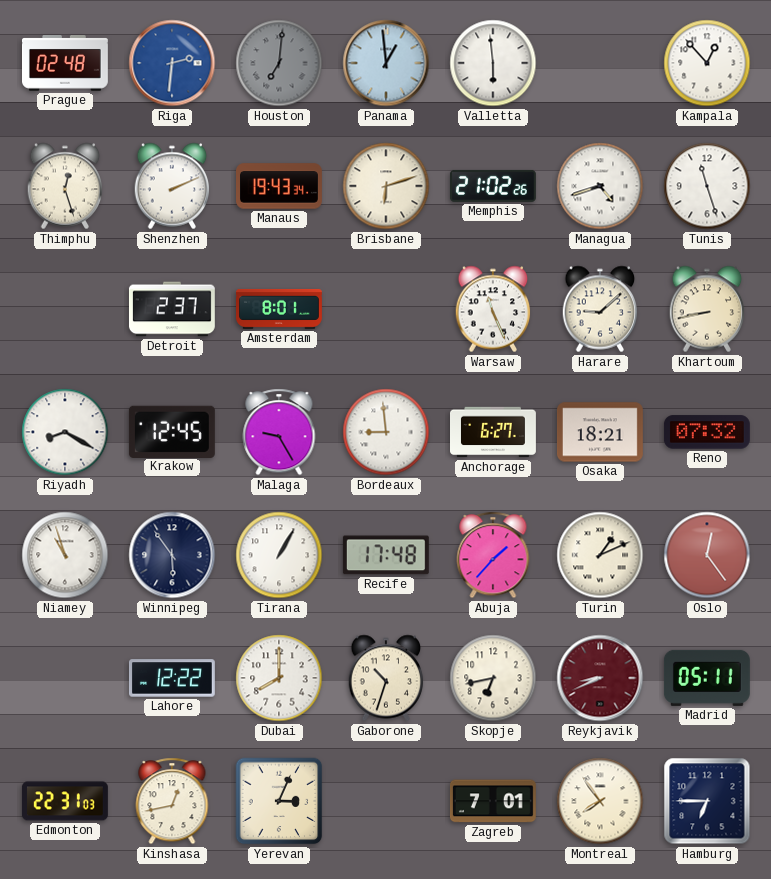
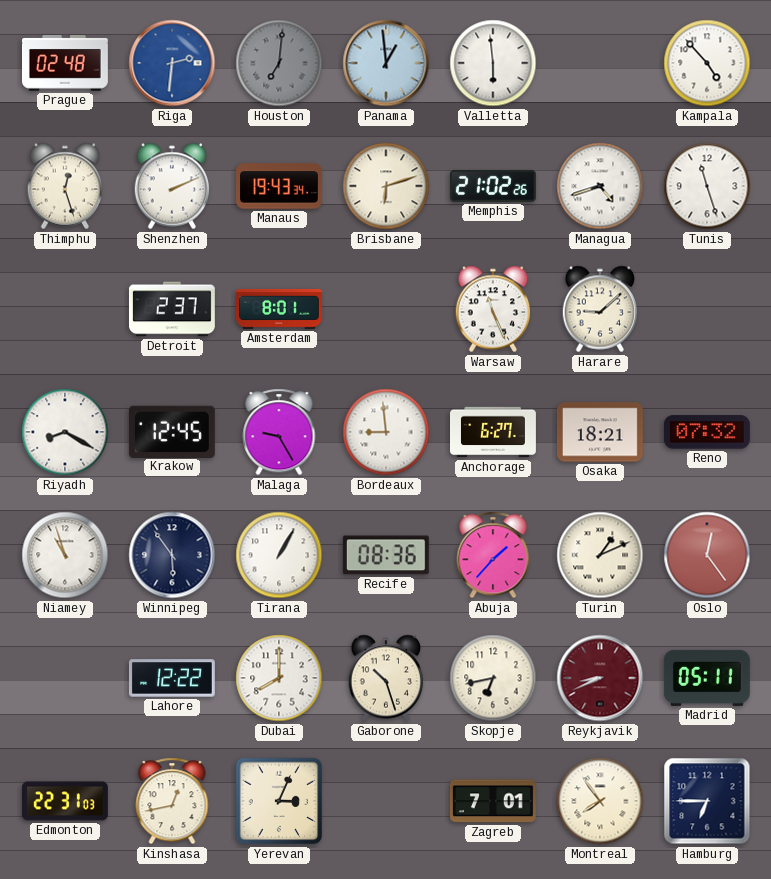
Kampala: 12:53 -> 4:53
Khartoum: 8:43 -> none
Recife: 17:48 -> 08:36
Gaborone: 10:33 -> 10:27
